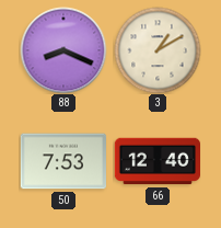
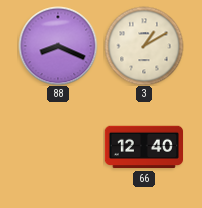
50: 7:53 -> none
